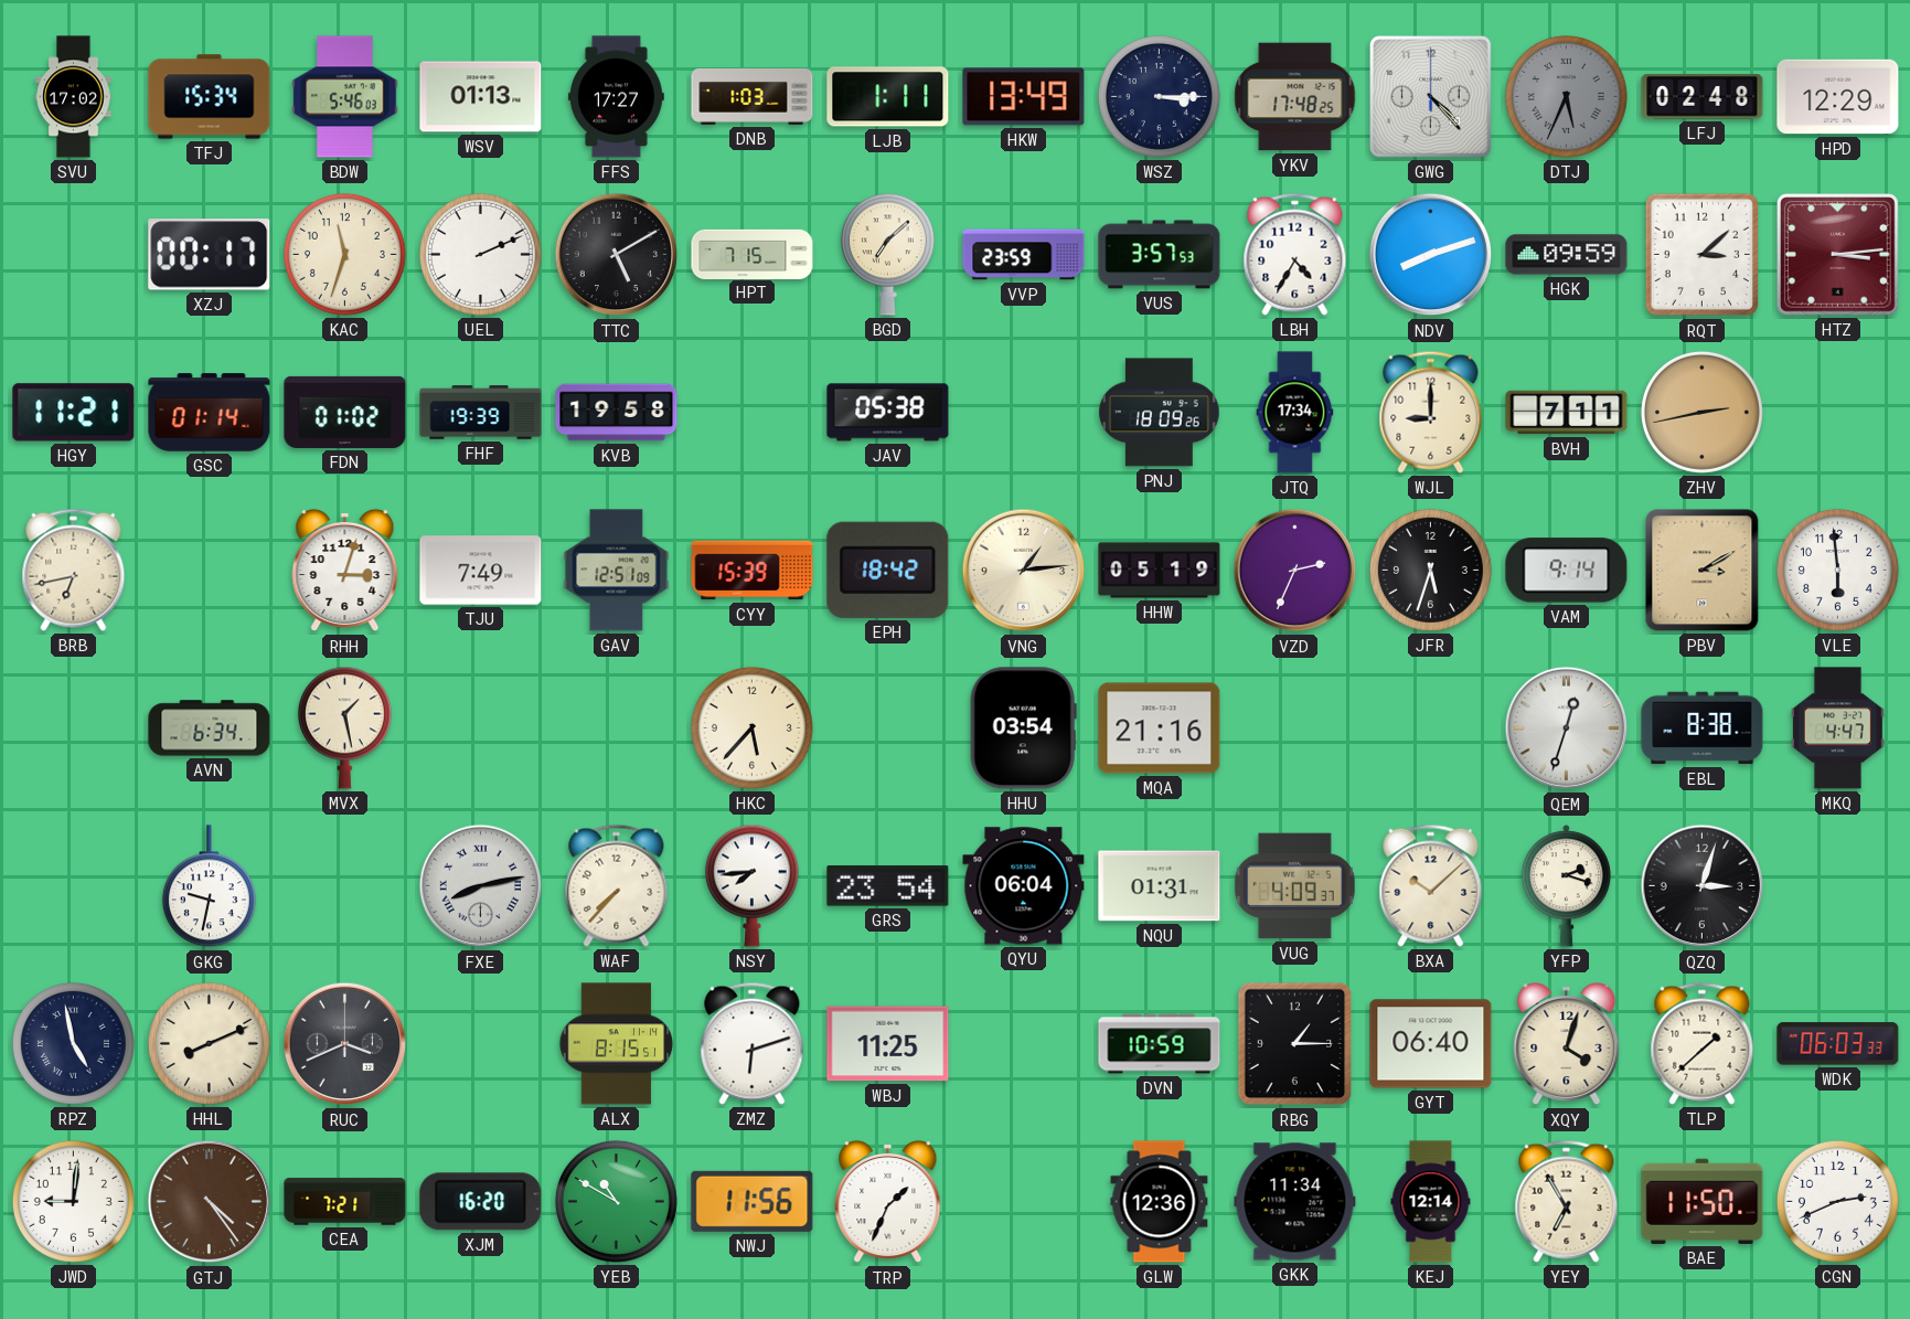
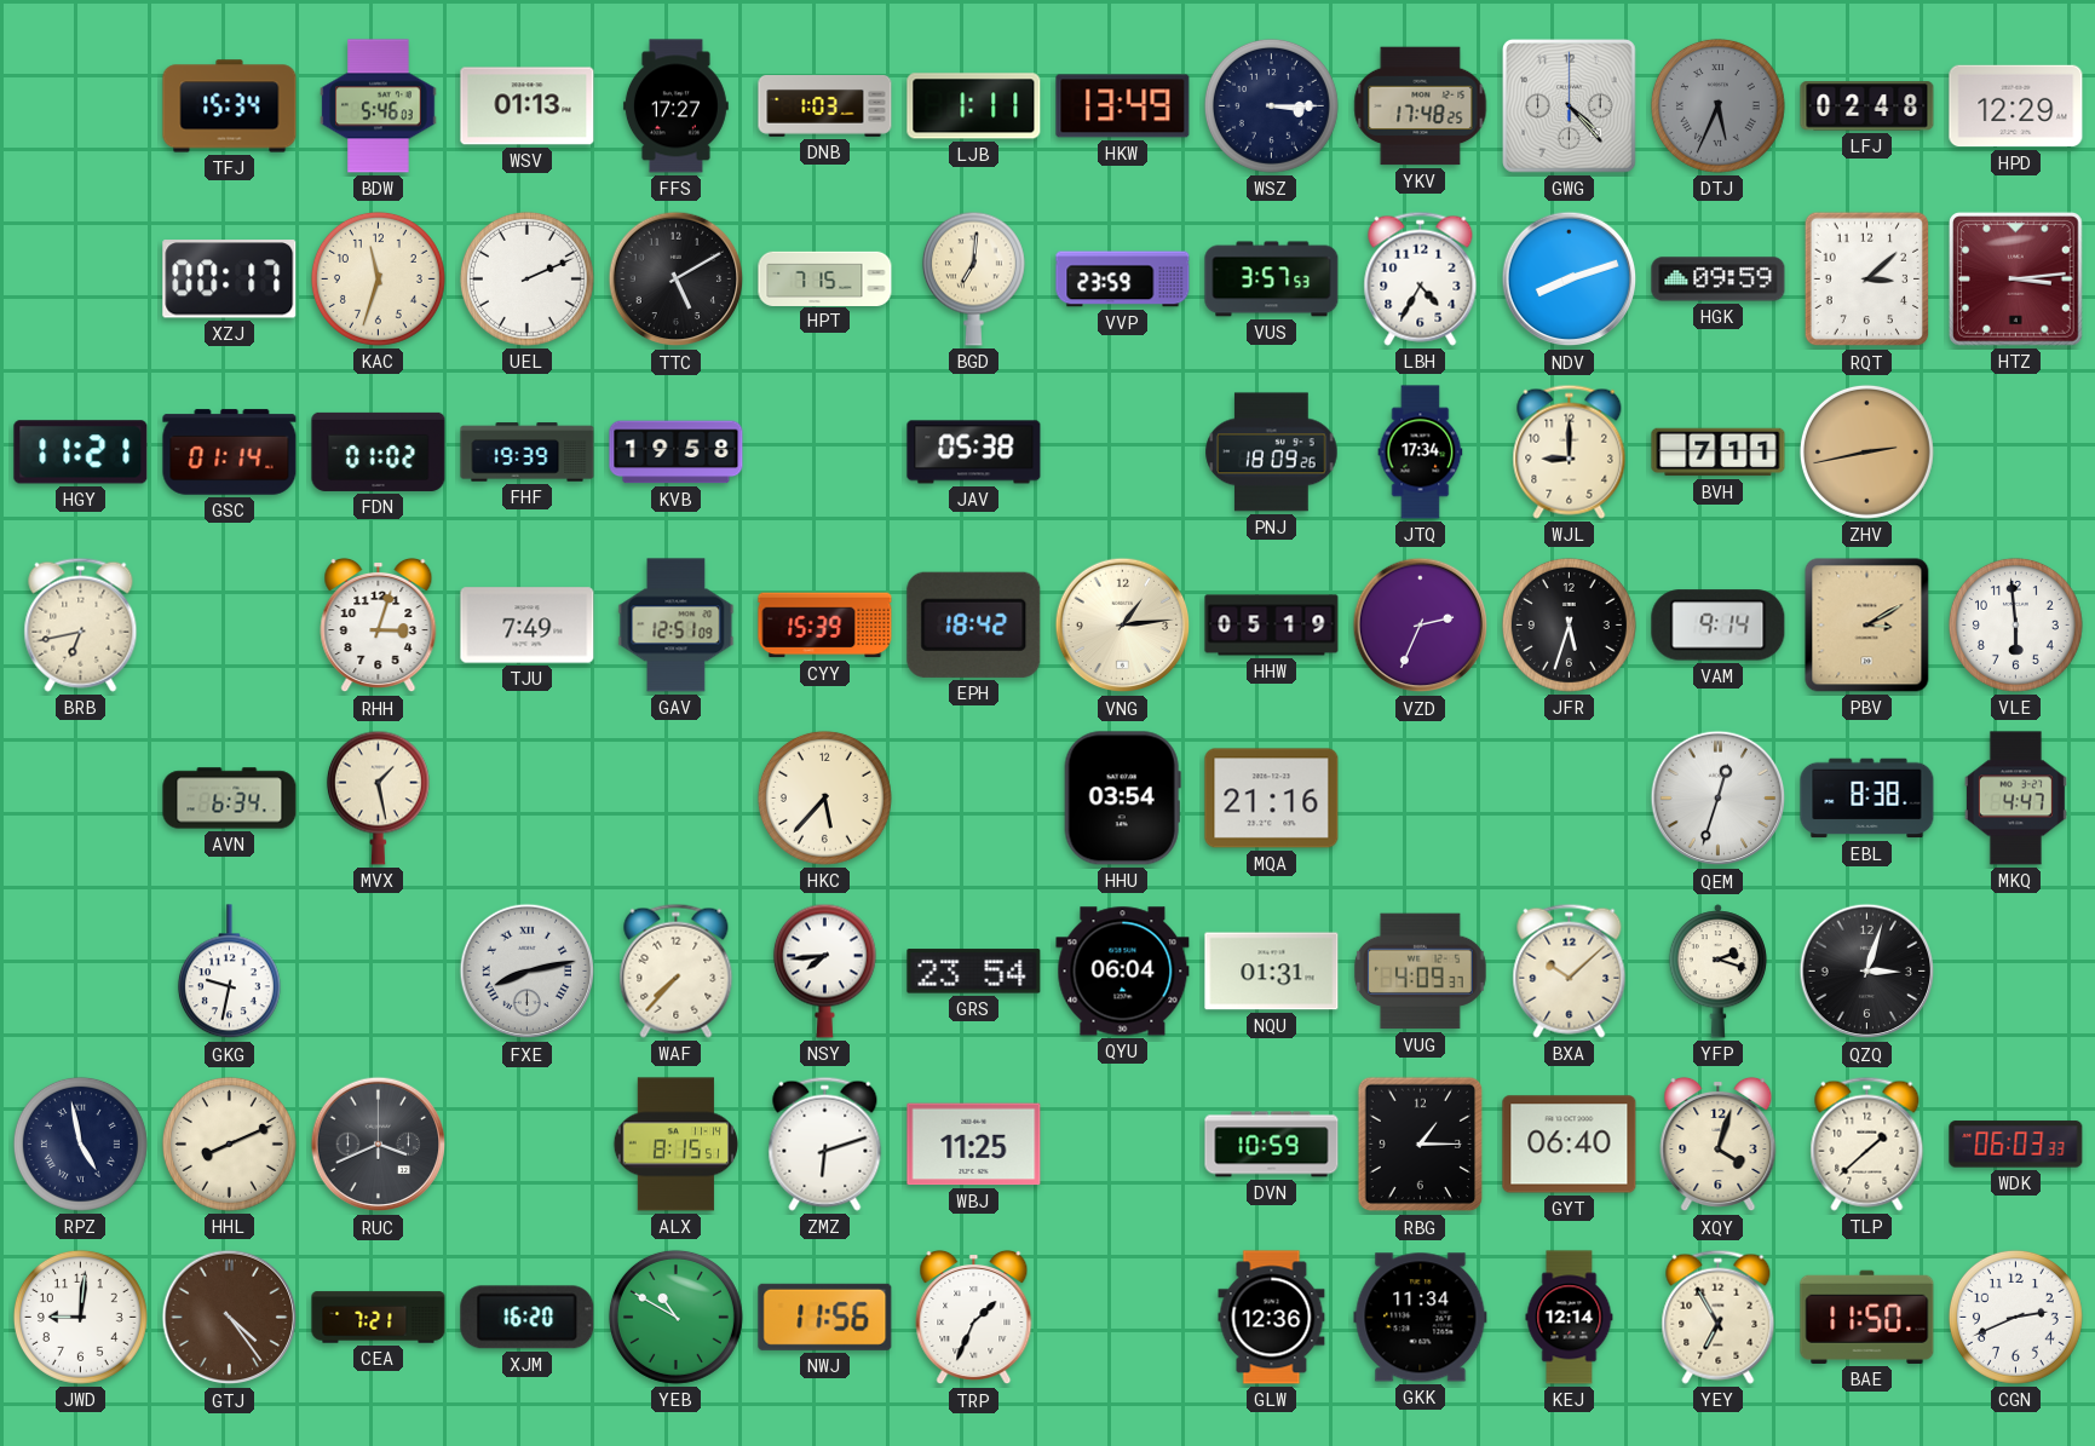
SVU: 17:02 -> none
BGD: 7:08 -> 7:01
